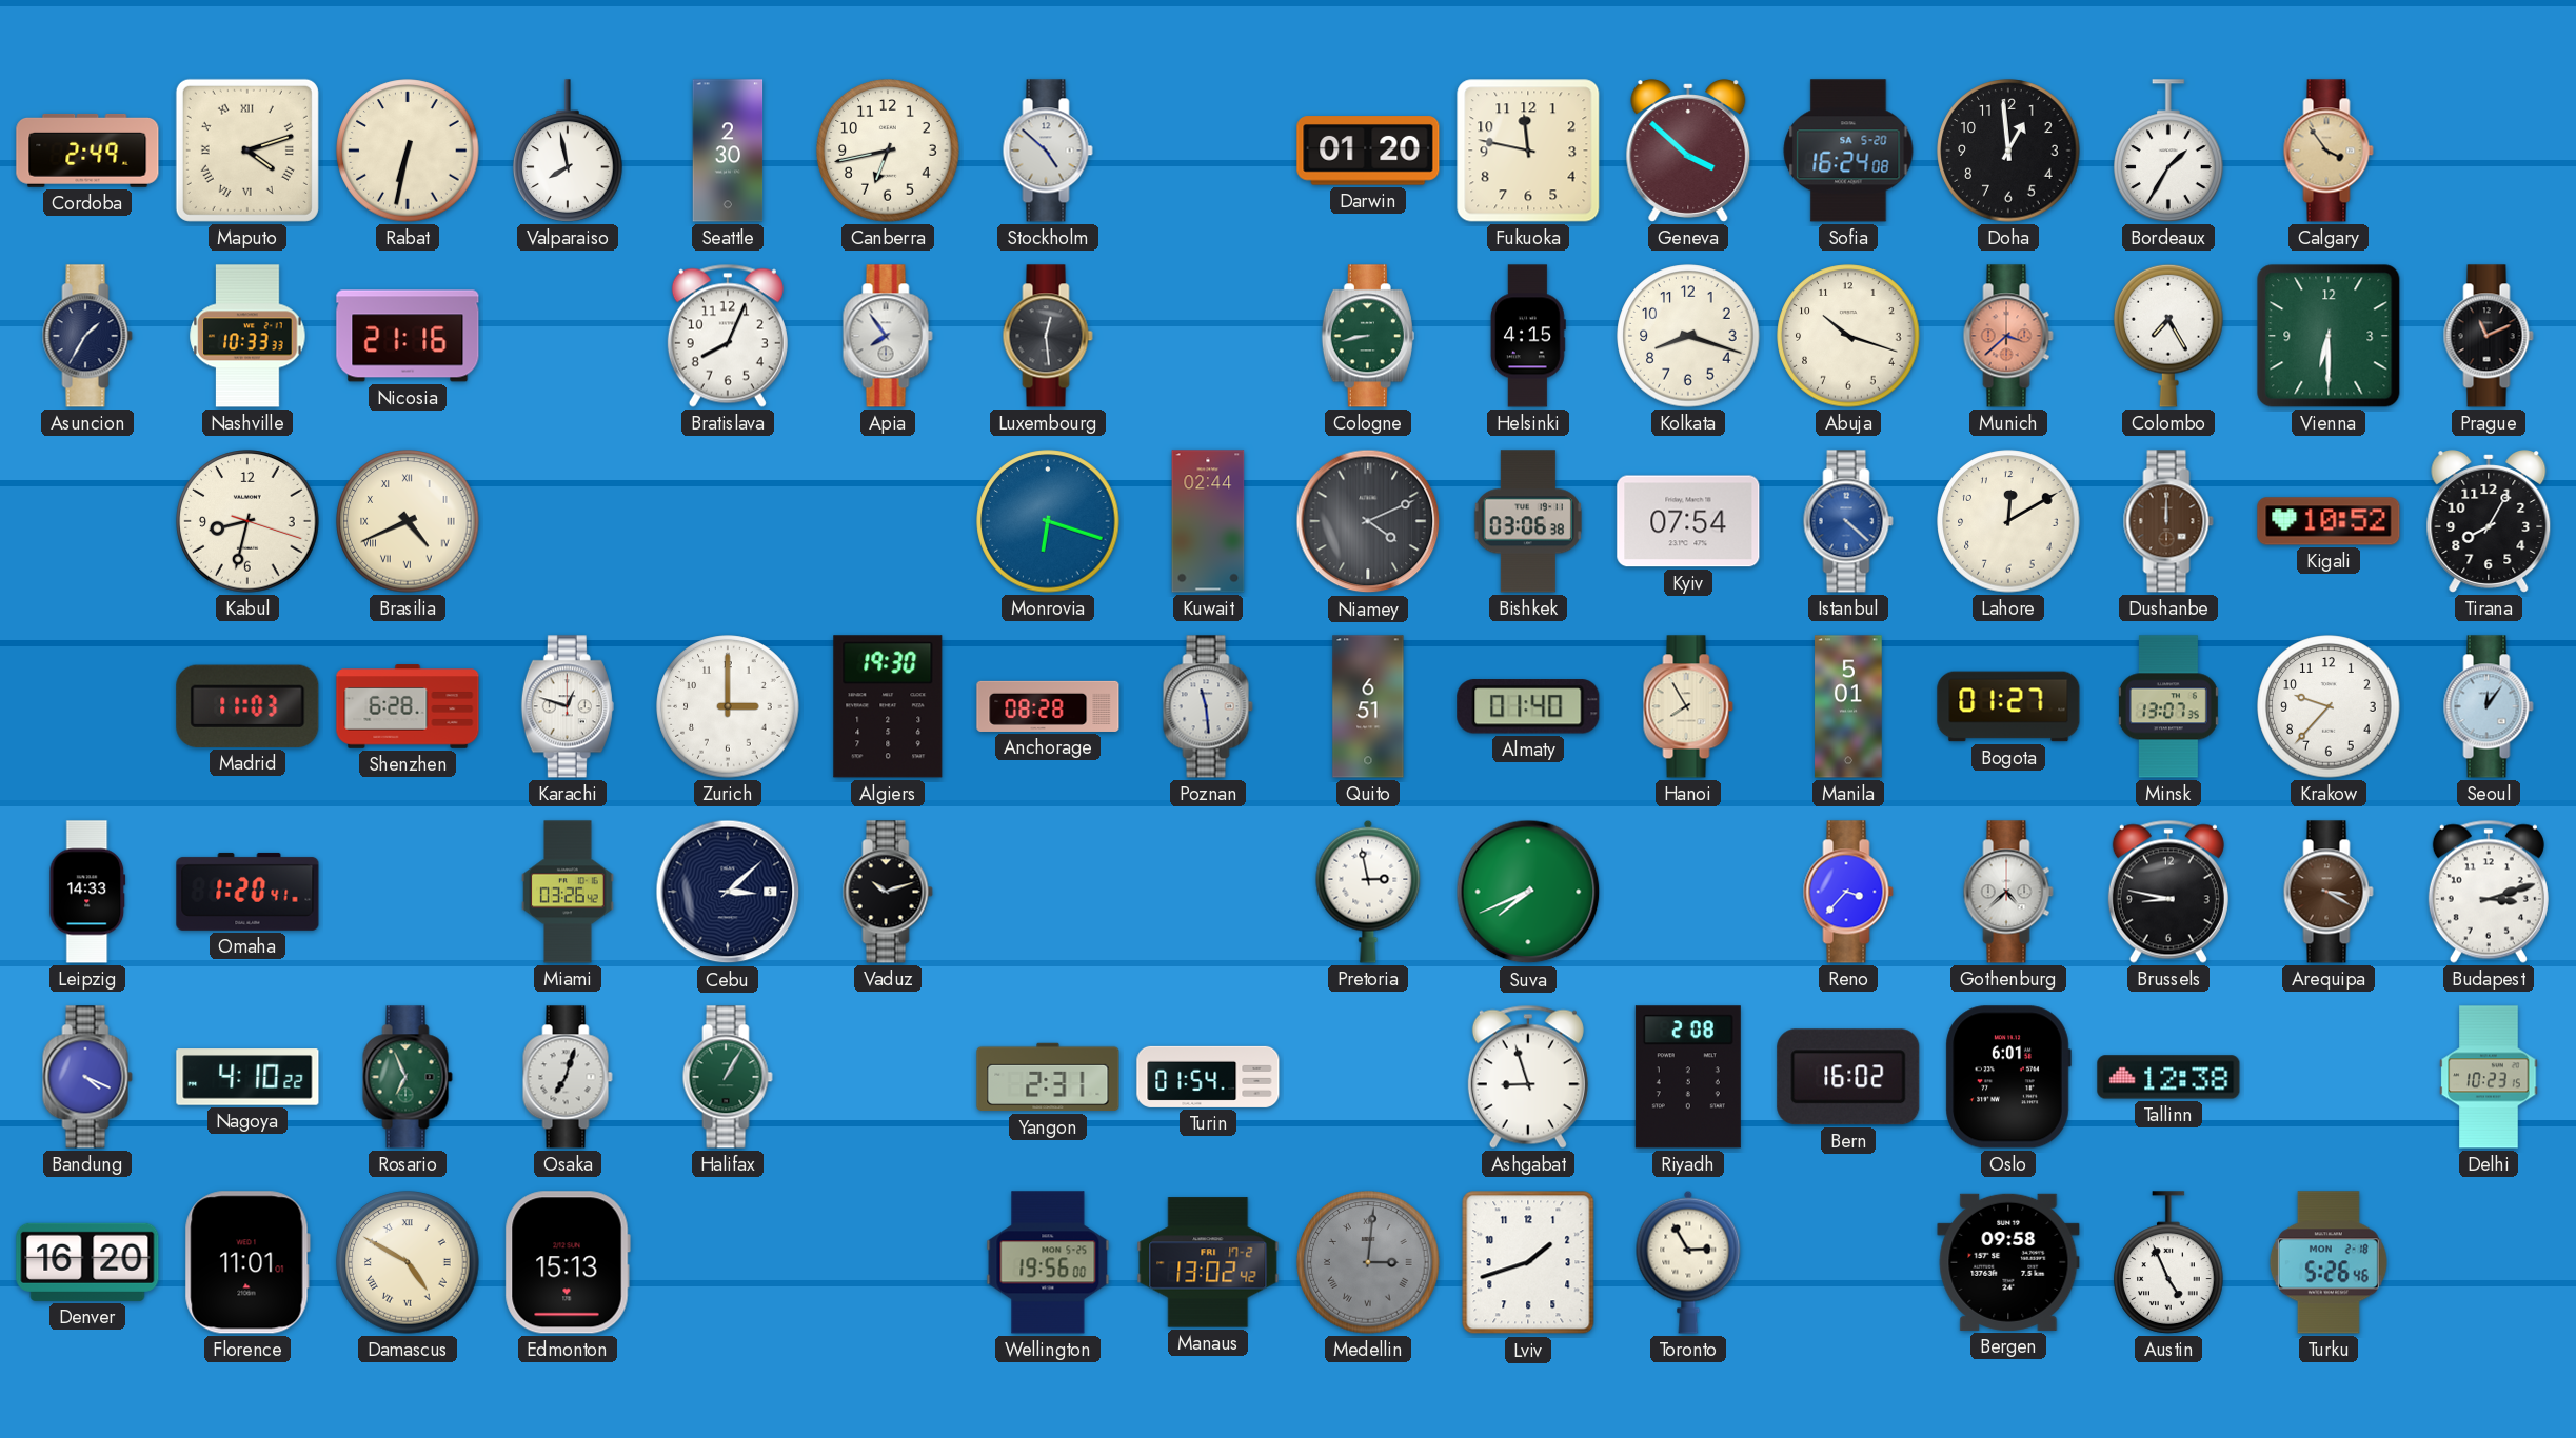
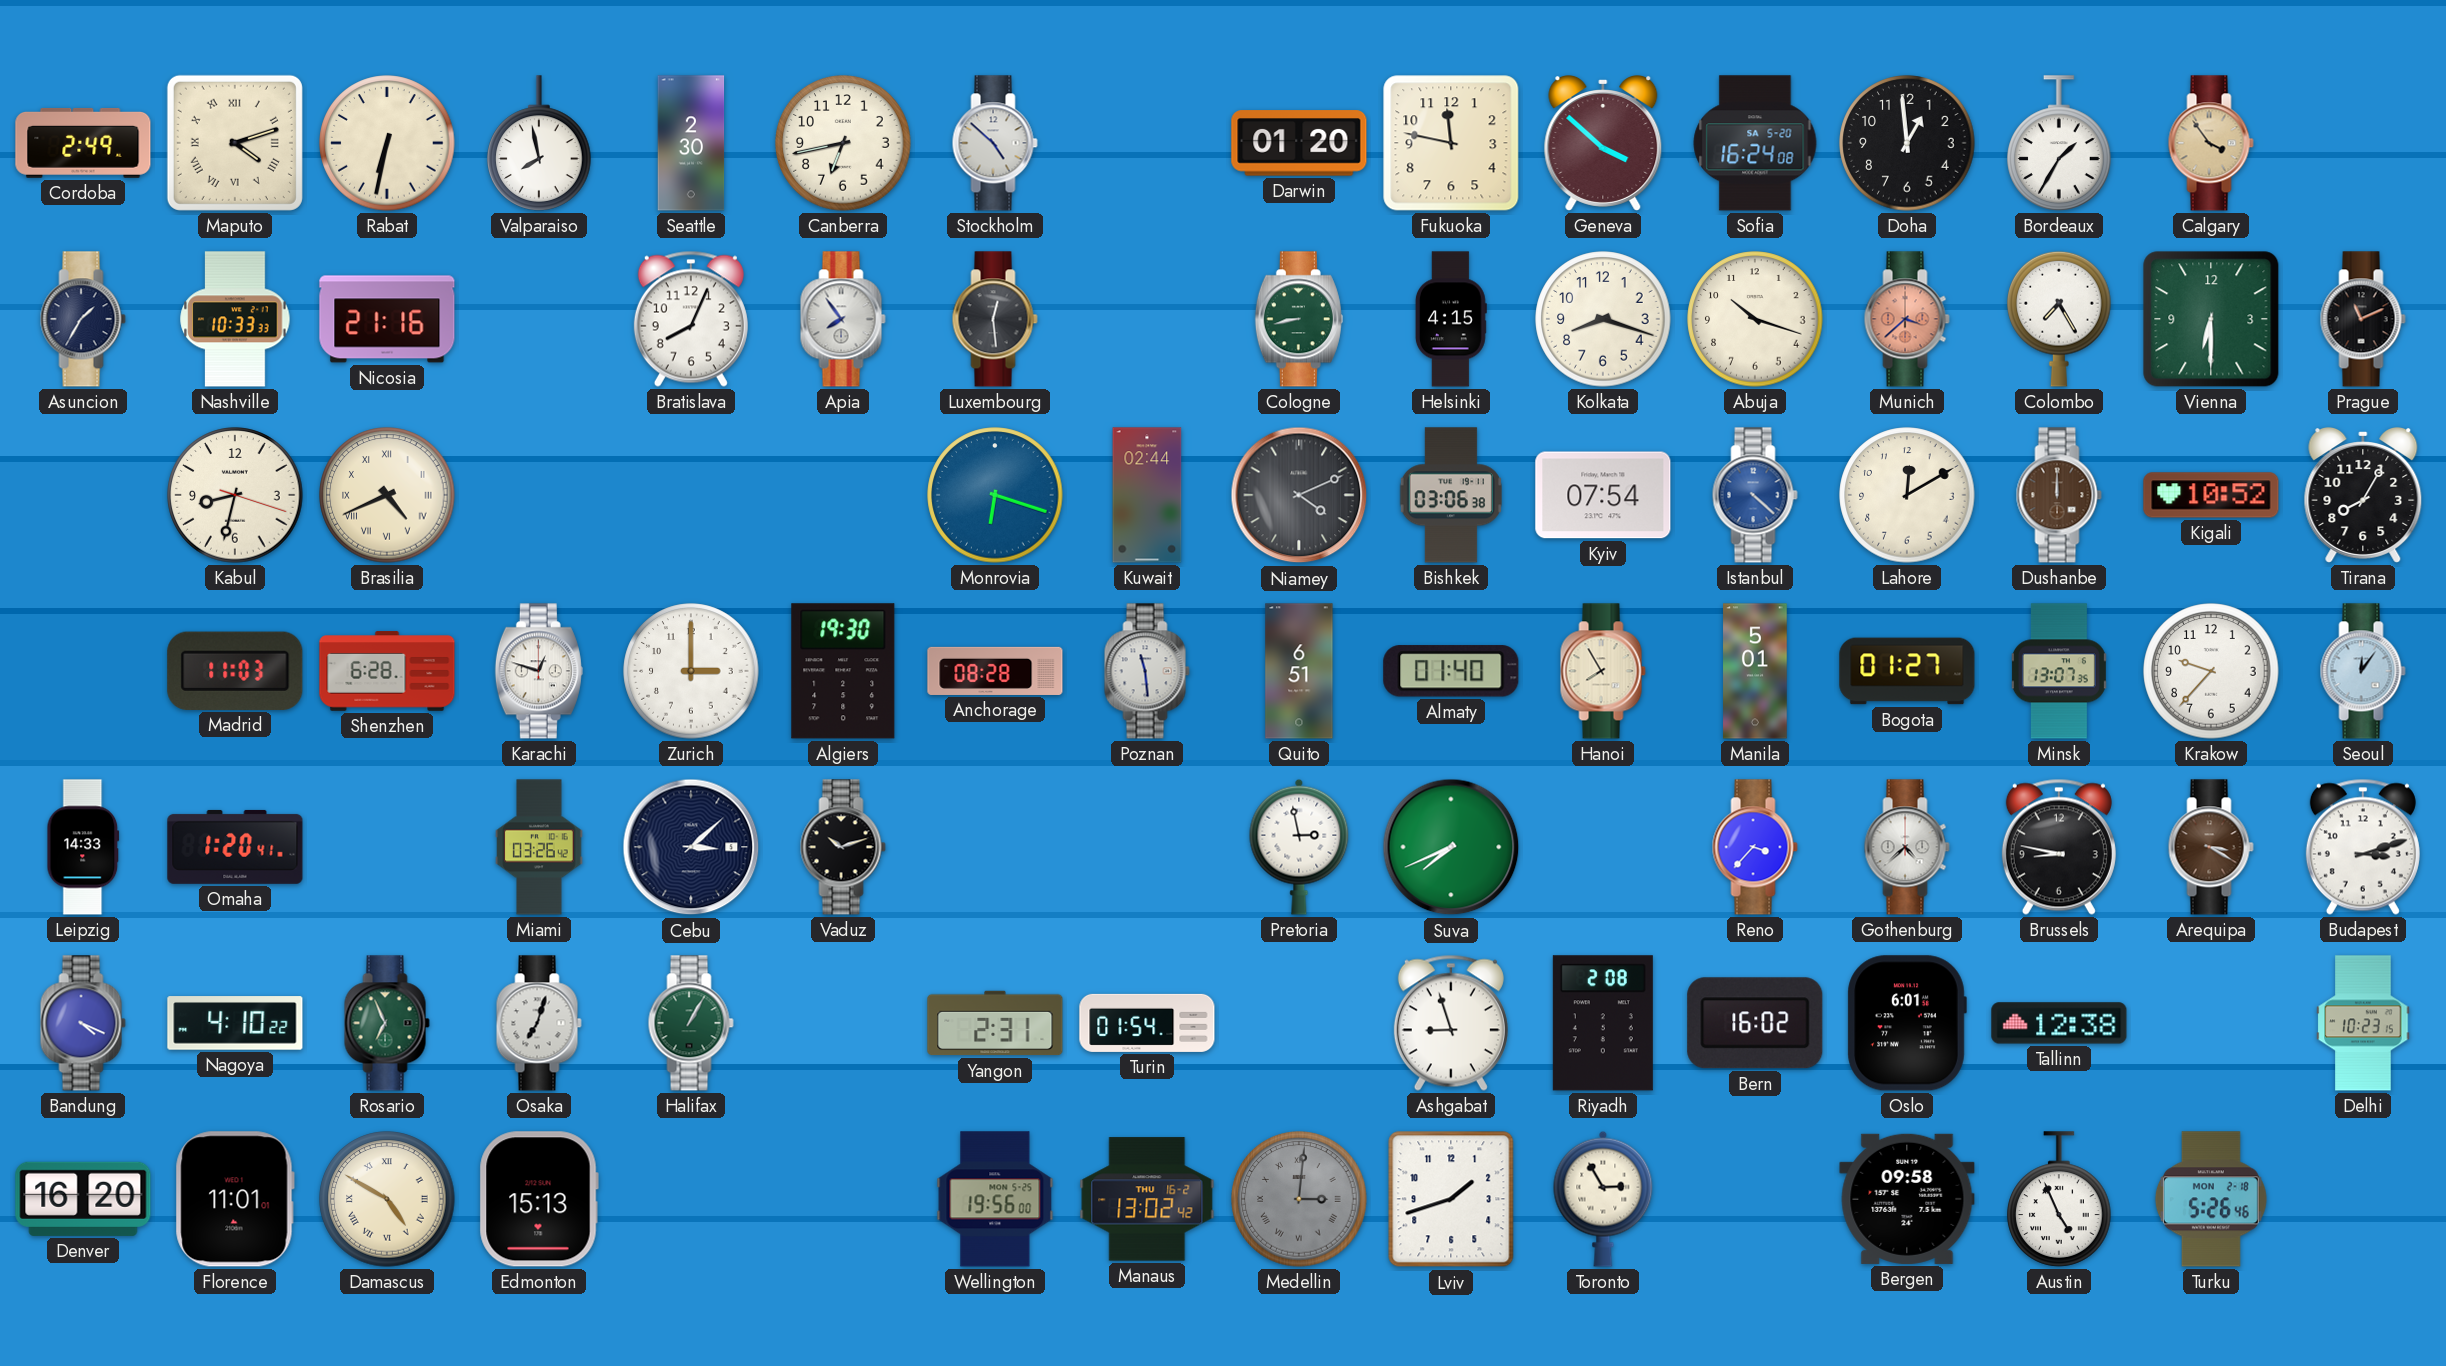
Manaus date: FRI 17-2 -> THU 16-2
